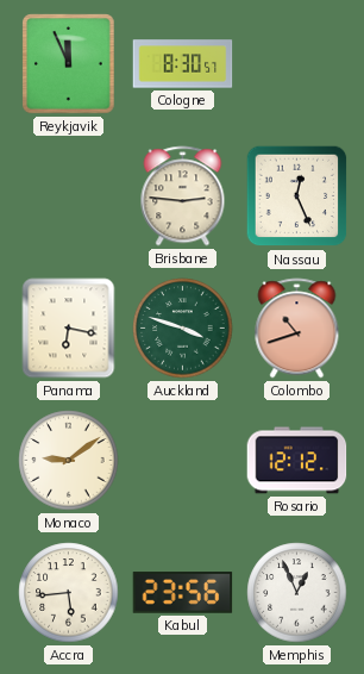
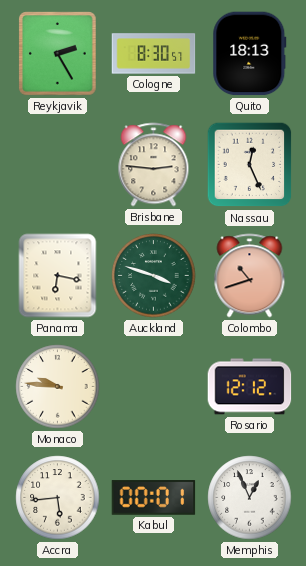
Reykjavik: 11:56 -> 2:25
Quito: none -> 18:13
Monaco: 9:09 -> 9:46
Kabul: 23:56 -> 00:01
